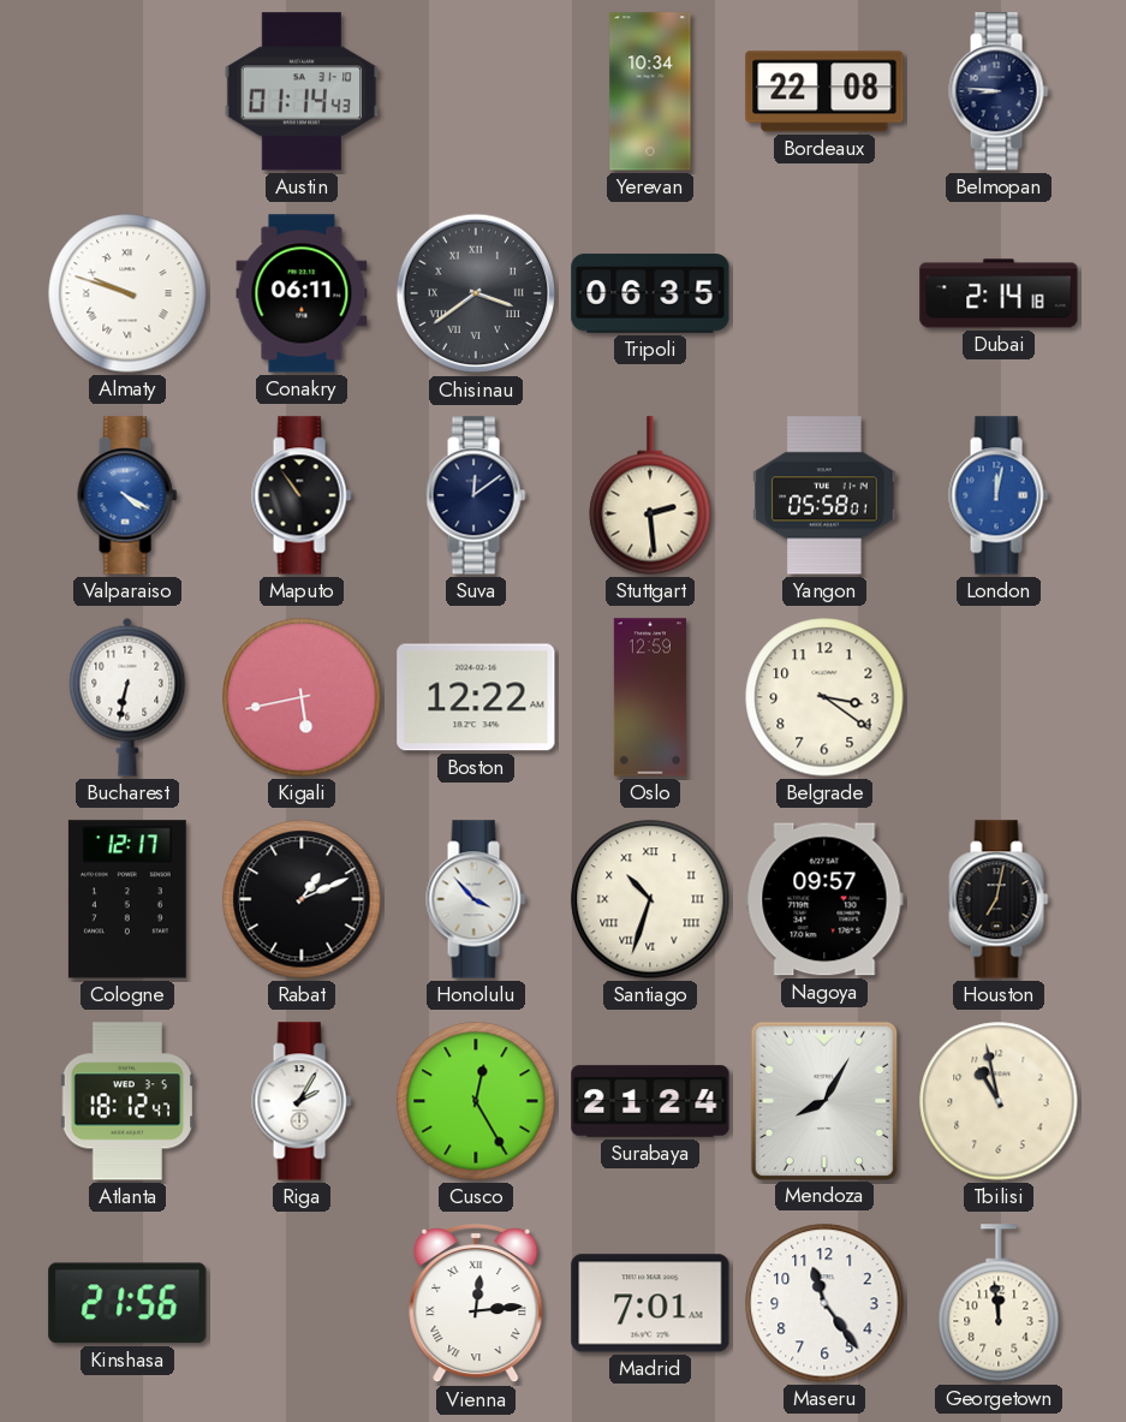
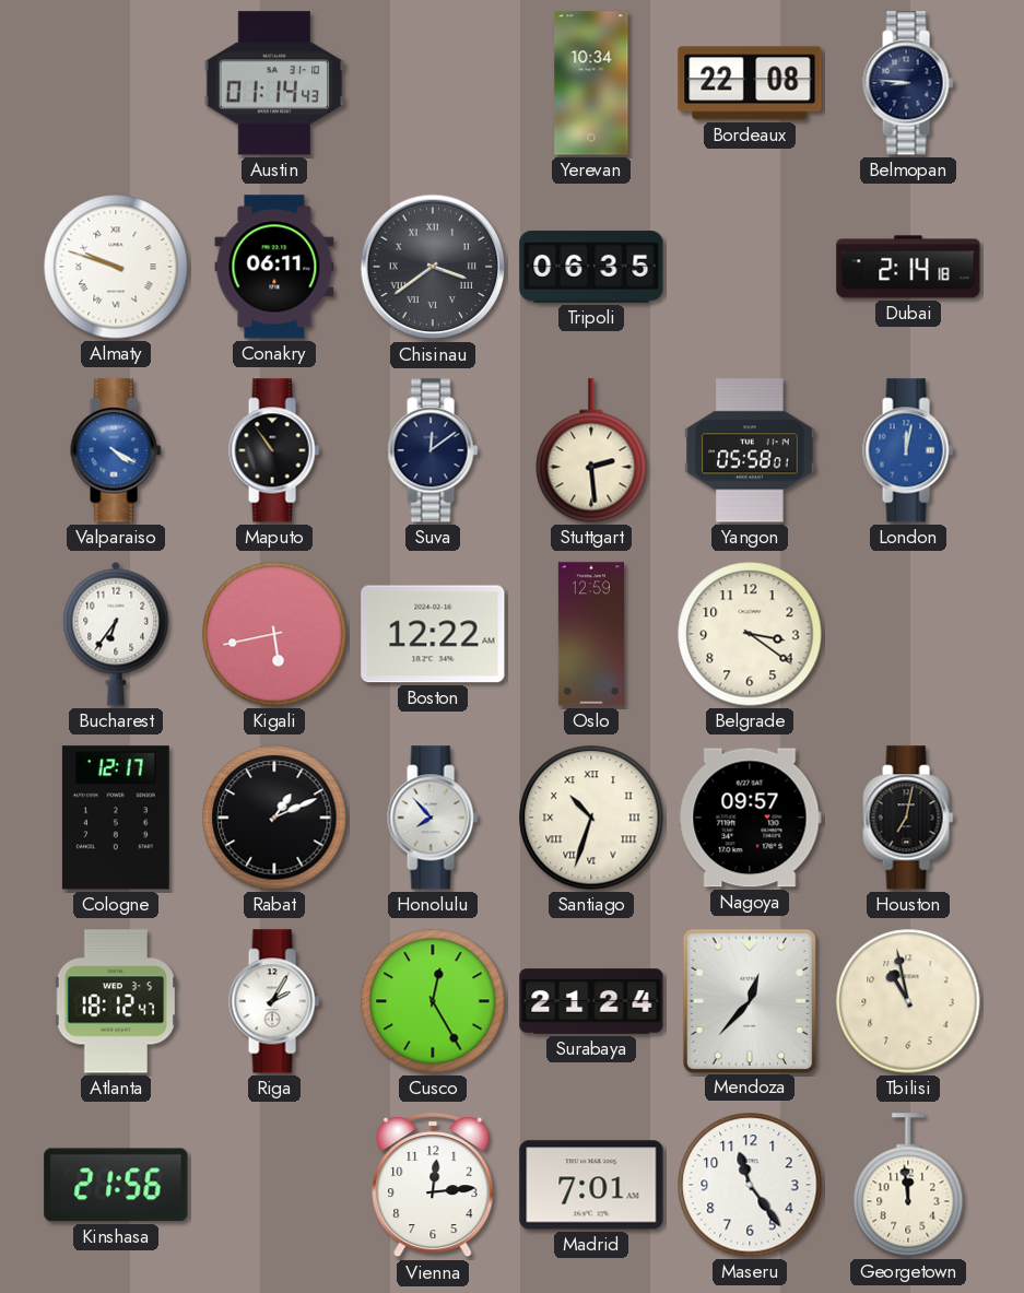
Bucharest: 6:32 -> 6:36
Honolulu: 3:53 -> 7:53
Mendoza: 8:05 -> 12:37
Vienna numerals: Roman -> Arabic
